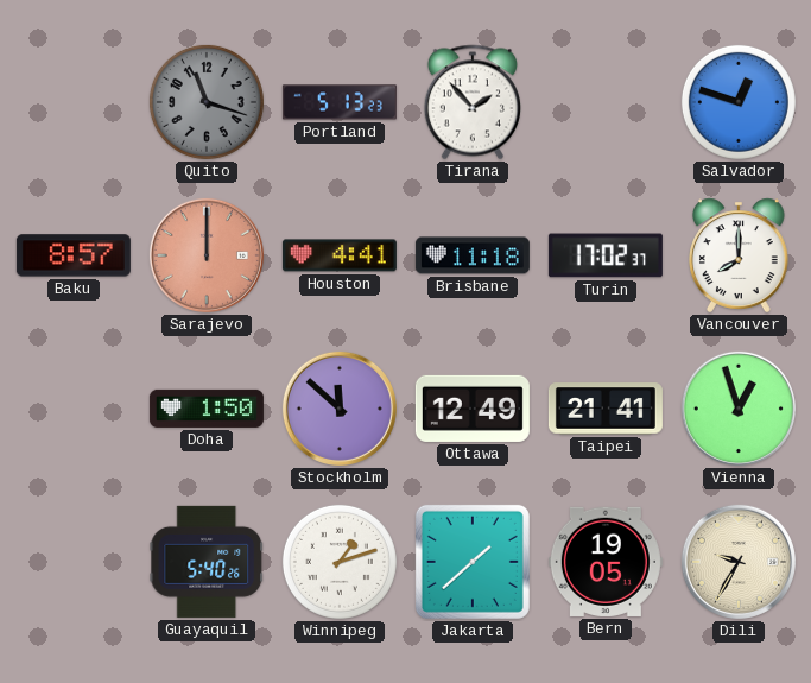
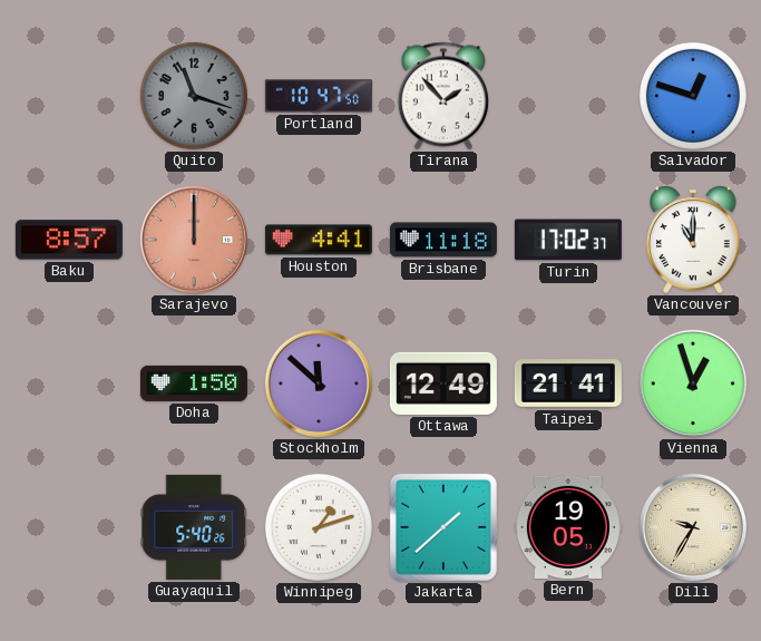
Portland: 5:13 -> 10:47
Vancouver: 8:00 -> 11:00
